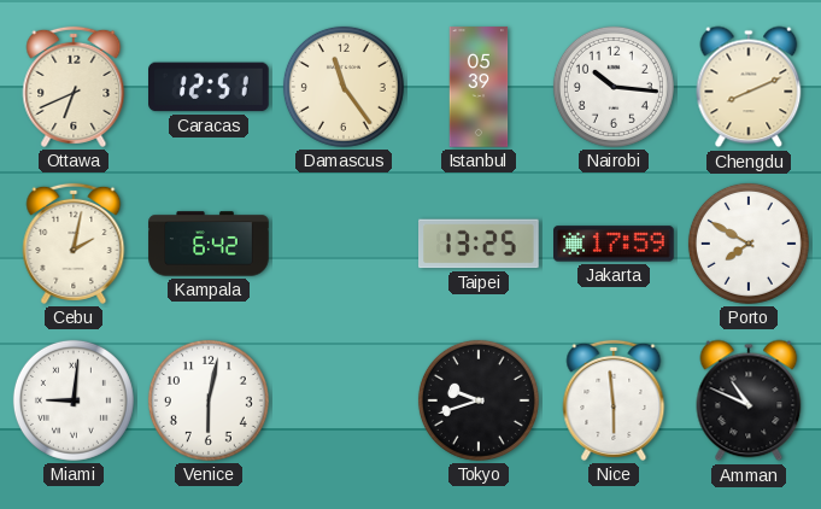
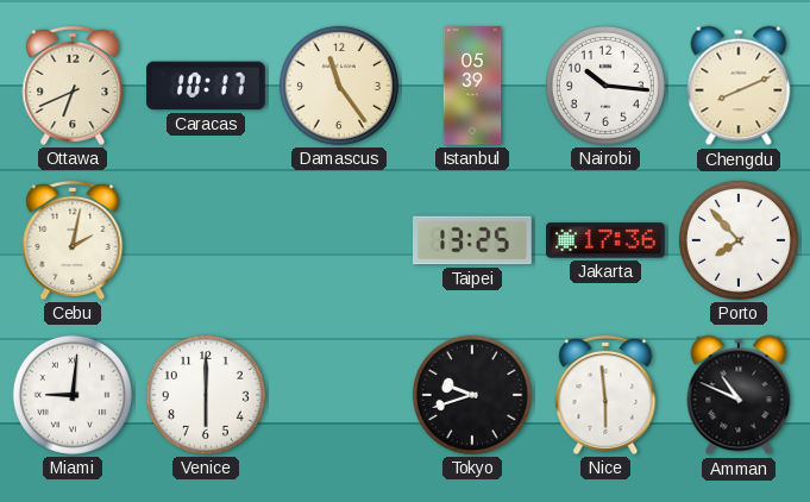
Caracas: 12:51 -> 10:17
Kampala: 6:42 -> none
Jakarta: 17:59 -> 17:36
Porto: 7:50 -> 7:53
Venice: 6:02 -> 6:00
